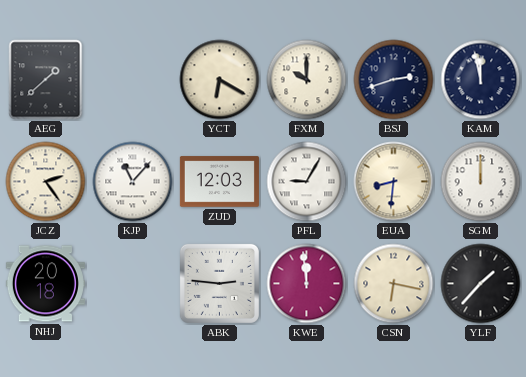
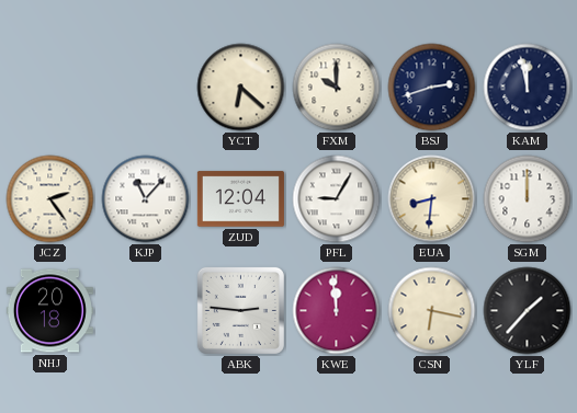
AEG: 1:38 -> none
YCT: 6:20 -> 6:22
ZUD: 12:03 -> 12:04
